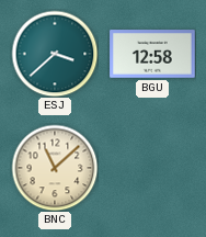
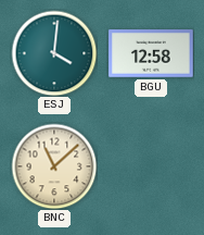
ESJ: 3:38 -> 4:01
